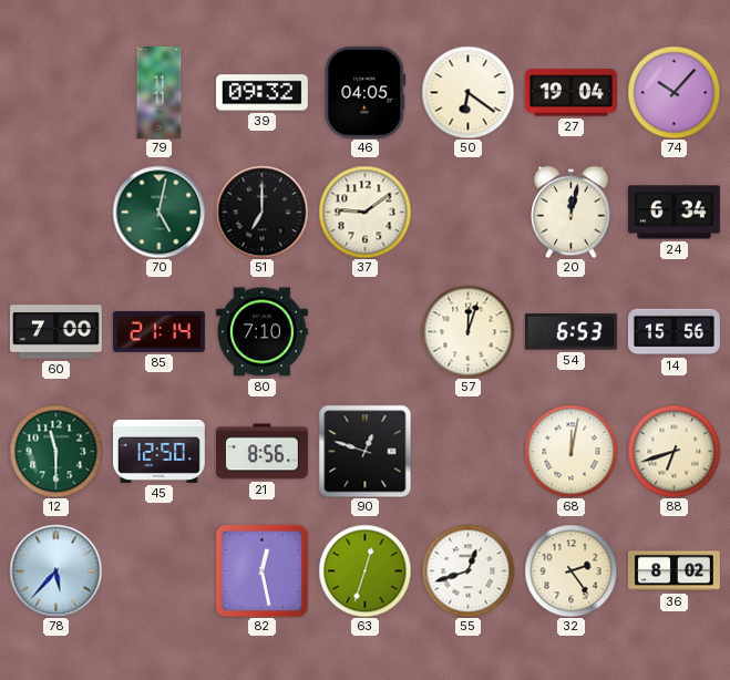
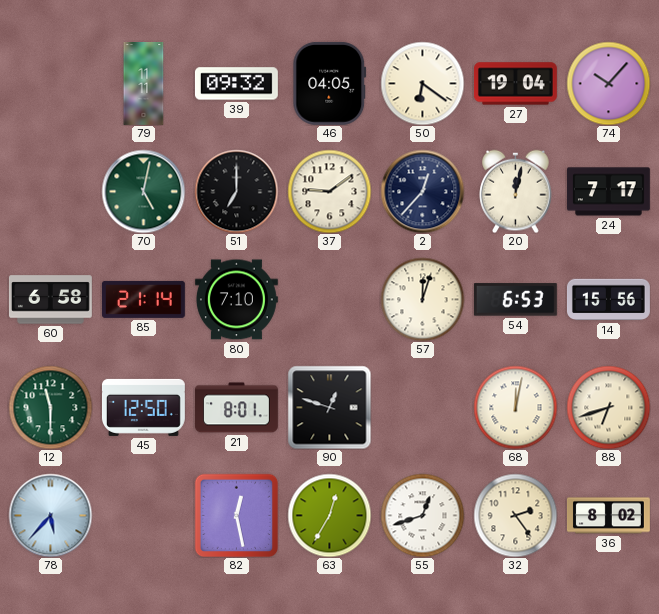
2: none -> 12:37
24: 6:34 -> 7:17
60: 7:00 -> 6:58
21: 8:56 -> 8:01
63: 12:33 -> 12:35
